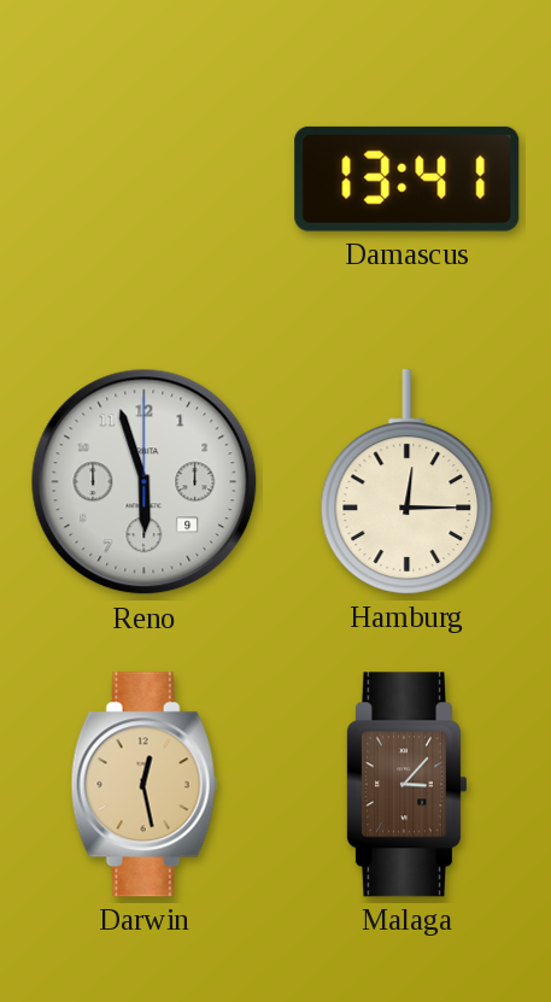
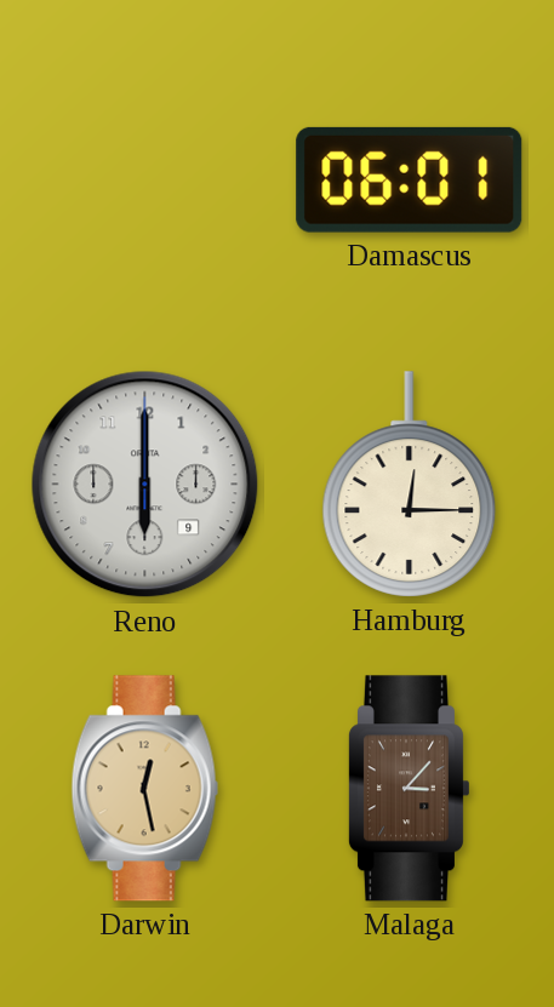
Damascus: 13:41 -> 06:01
Reno: 5:57 -> 6:00
